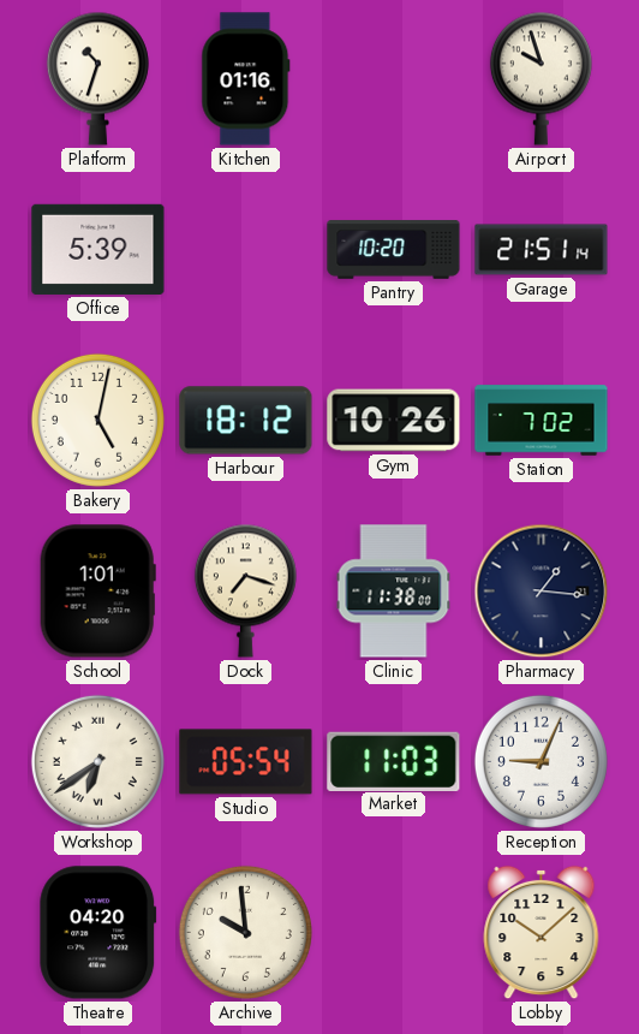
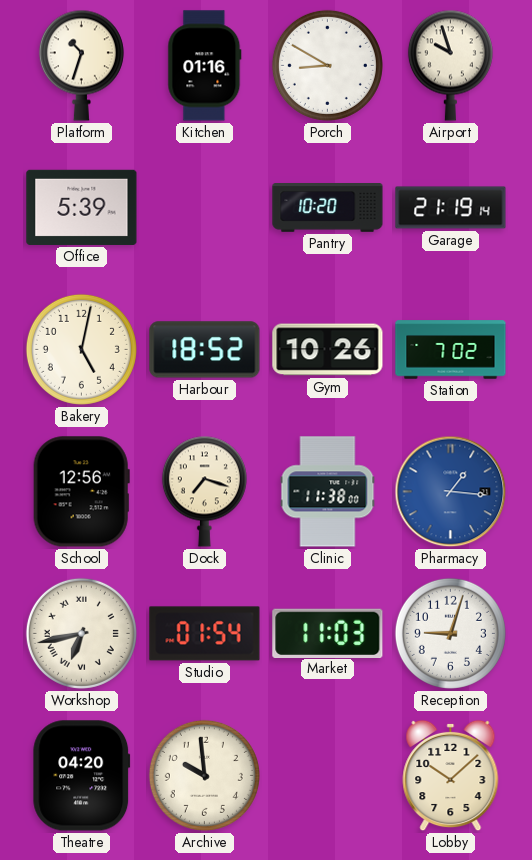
Porch: none -> 8:50
Garage: 21:51 -> 21:19
Harbour: 18:12 -> 18:52
School: 1:01 -> 12:56
Pharmacy dial: navy -> blue
Workshop: 6:39 -> 6:43
Studio: 05:54 -> 01:54
Reception: 9:04 -> 9:03
